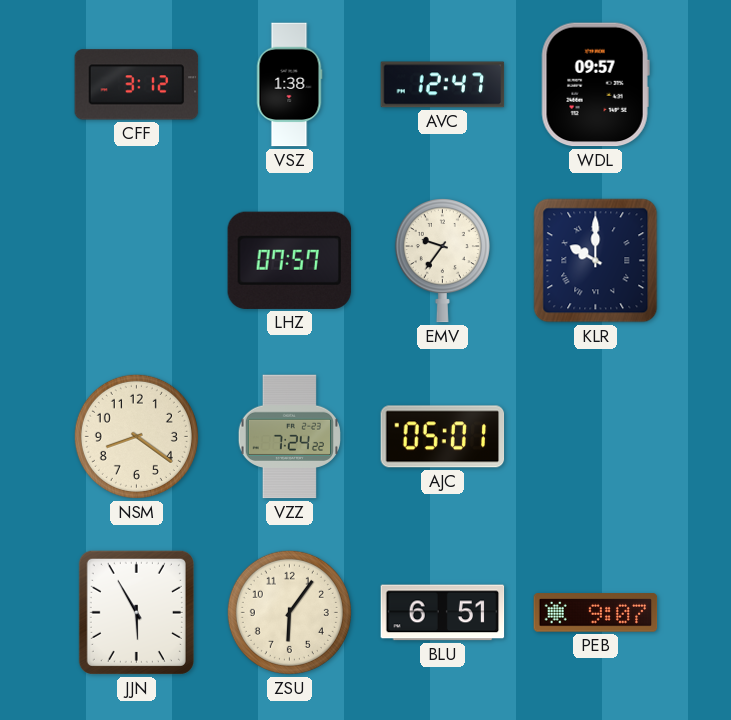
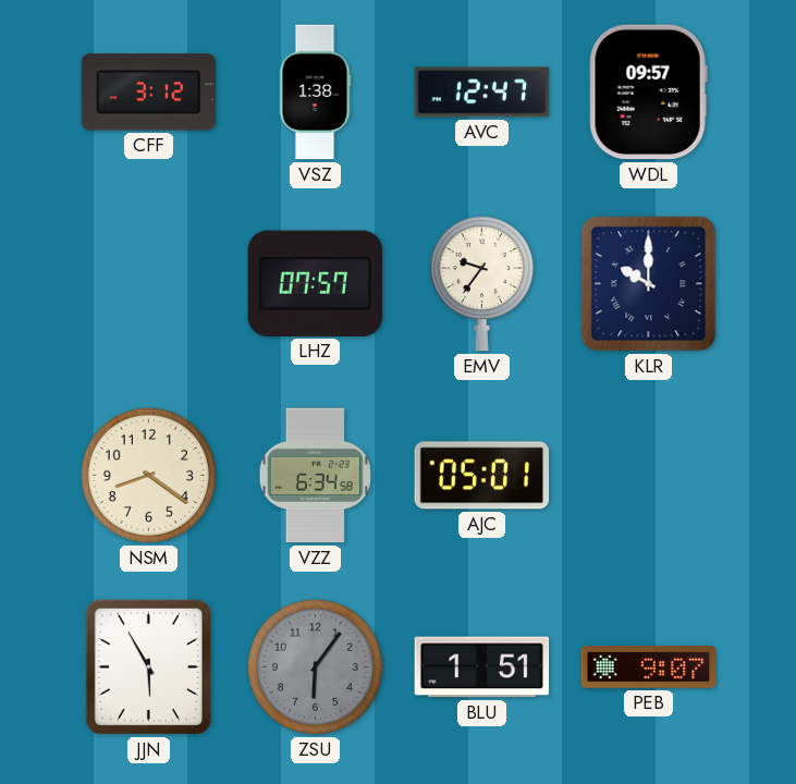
VZZ: 7:24 -> 6:34
ZSU dial: cream -> grey
BLU: 6:51 -> 1:51
